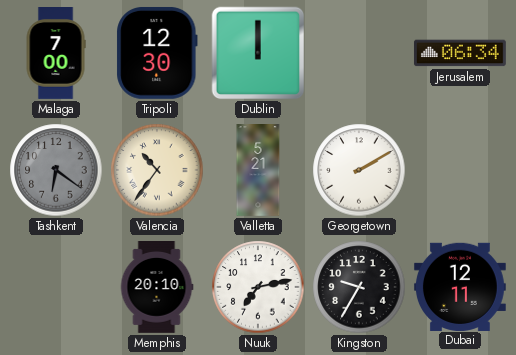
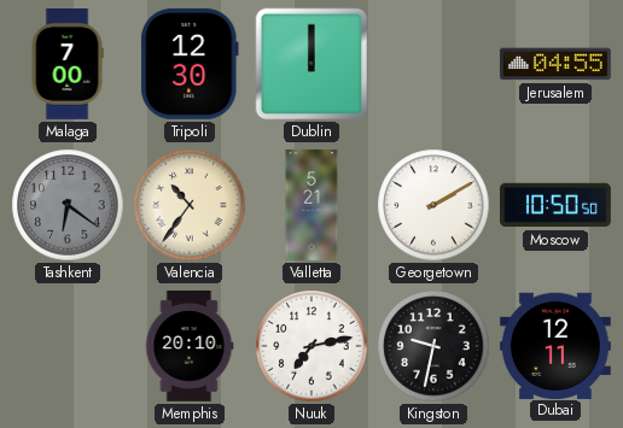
Jerusalem: 06:34 -> 04:55
Moscow: none -> 10:50
Kingston: 9:35 -> 9:32
